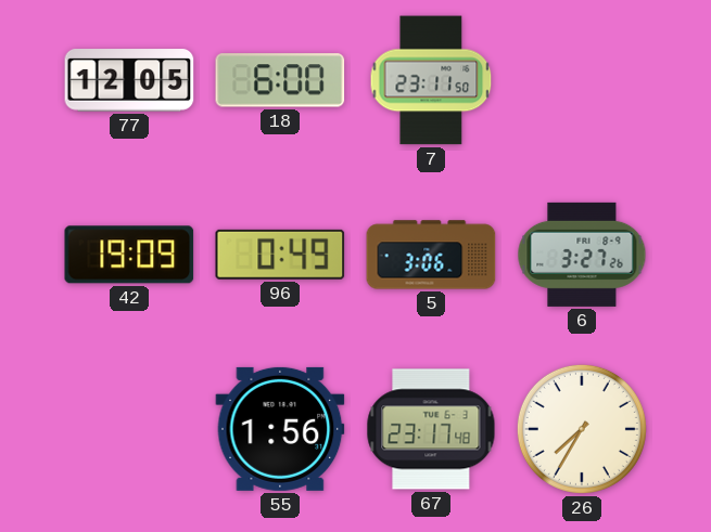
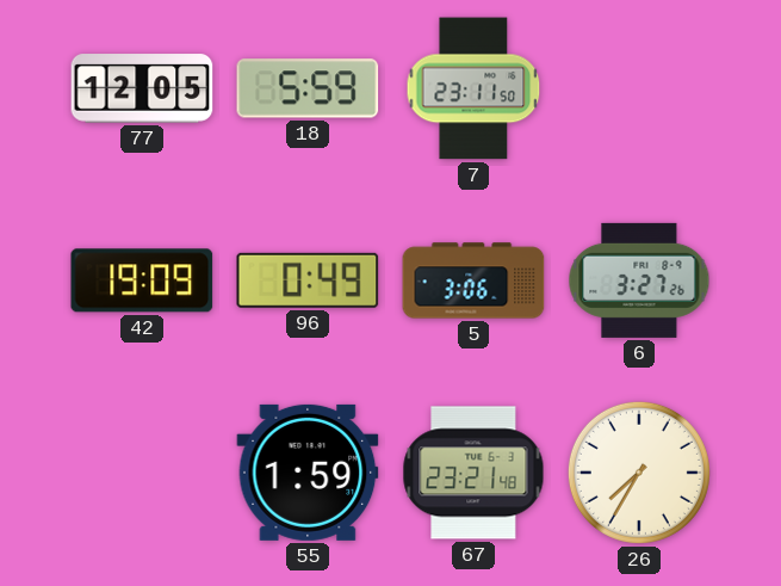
18: 6:00 -> 5:59
55: 1:56 -> 1:59
67: 23:17 -> 23:21
